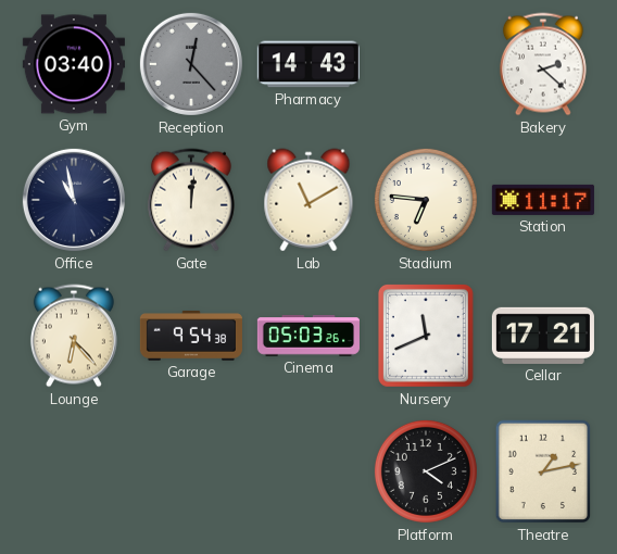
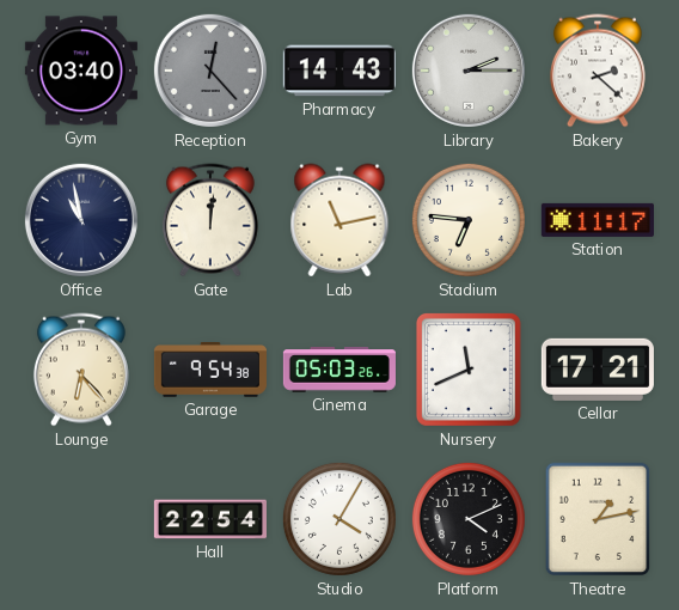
Library: none -> 2:15
Lab: 11:10 -> 11:13
Hall: none -> 22:54
Studio: none -> 4:05
